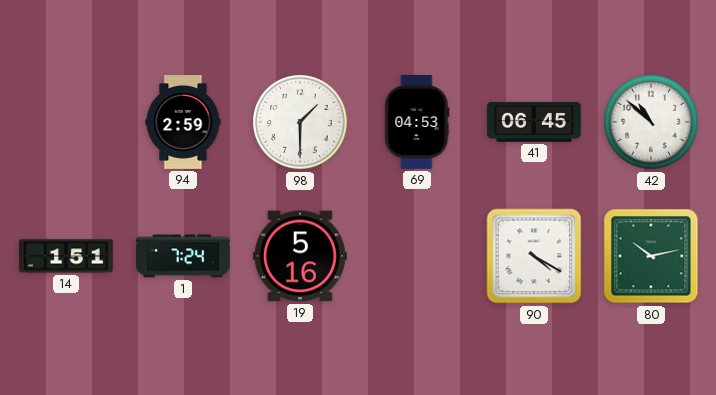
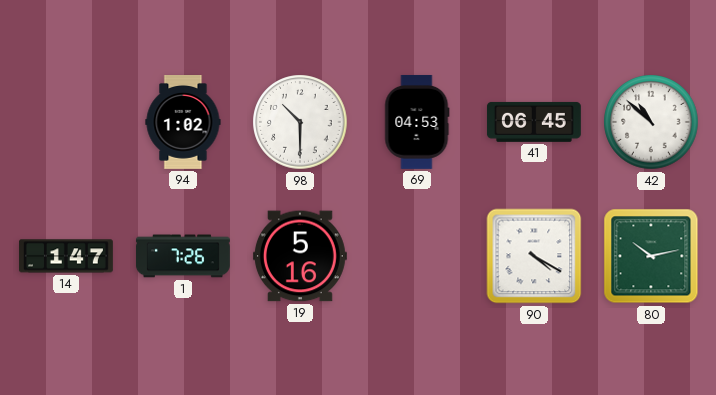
94: 2:59 -> 1:02
98: 1:30 -> 10:30
14: 1:51 -> 1:47
1: 7:24 -> 7:26
